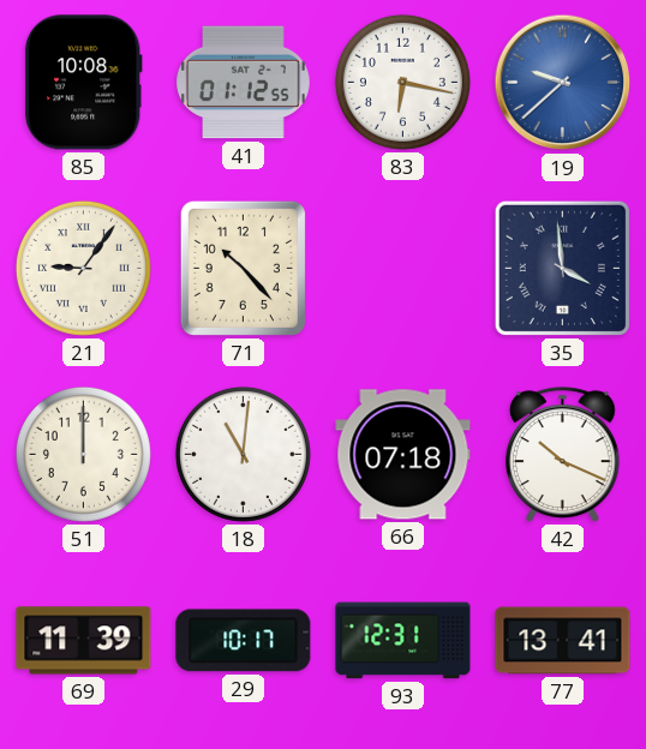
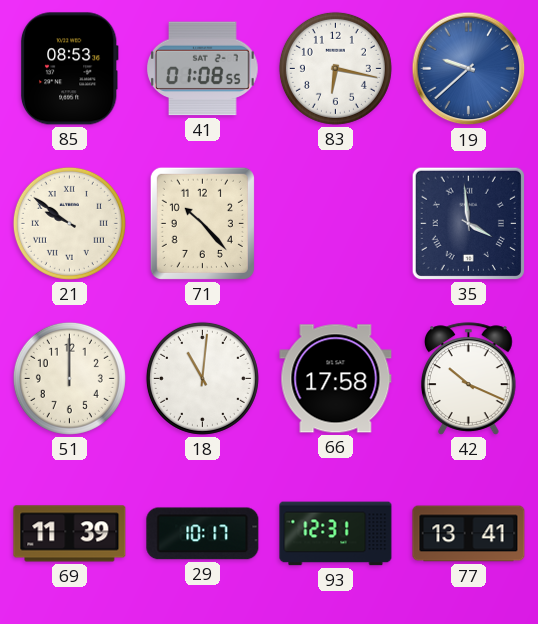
85: 10:08 -> 08:53
41: 01:12 -> 01:08
21: 9:06 -> 9:51
66: 07:18 -> 17:58
